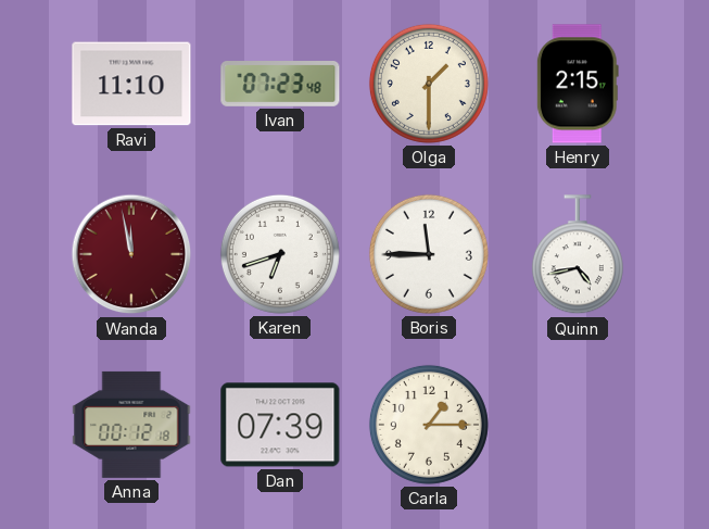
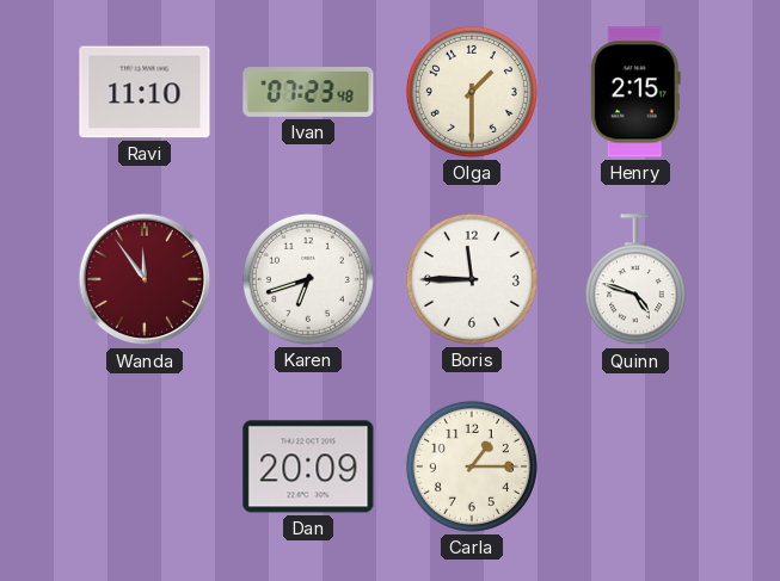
Wanda: 11:58 -> 11:54
Quinn: 4:43 -> 4:48
Anna: 00:12 -> none
Dan: 07:39 -> 20:09
